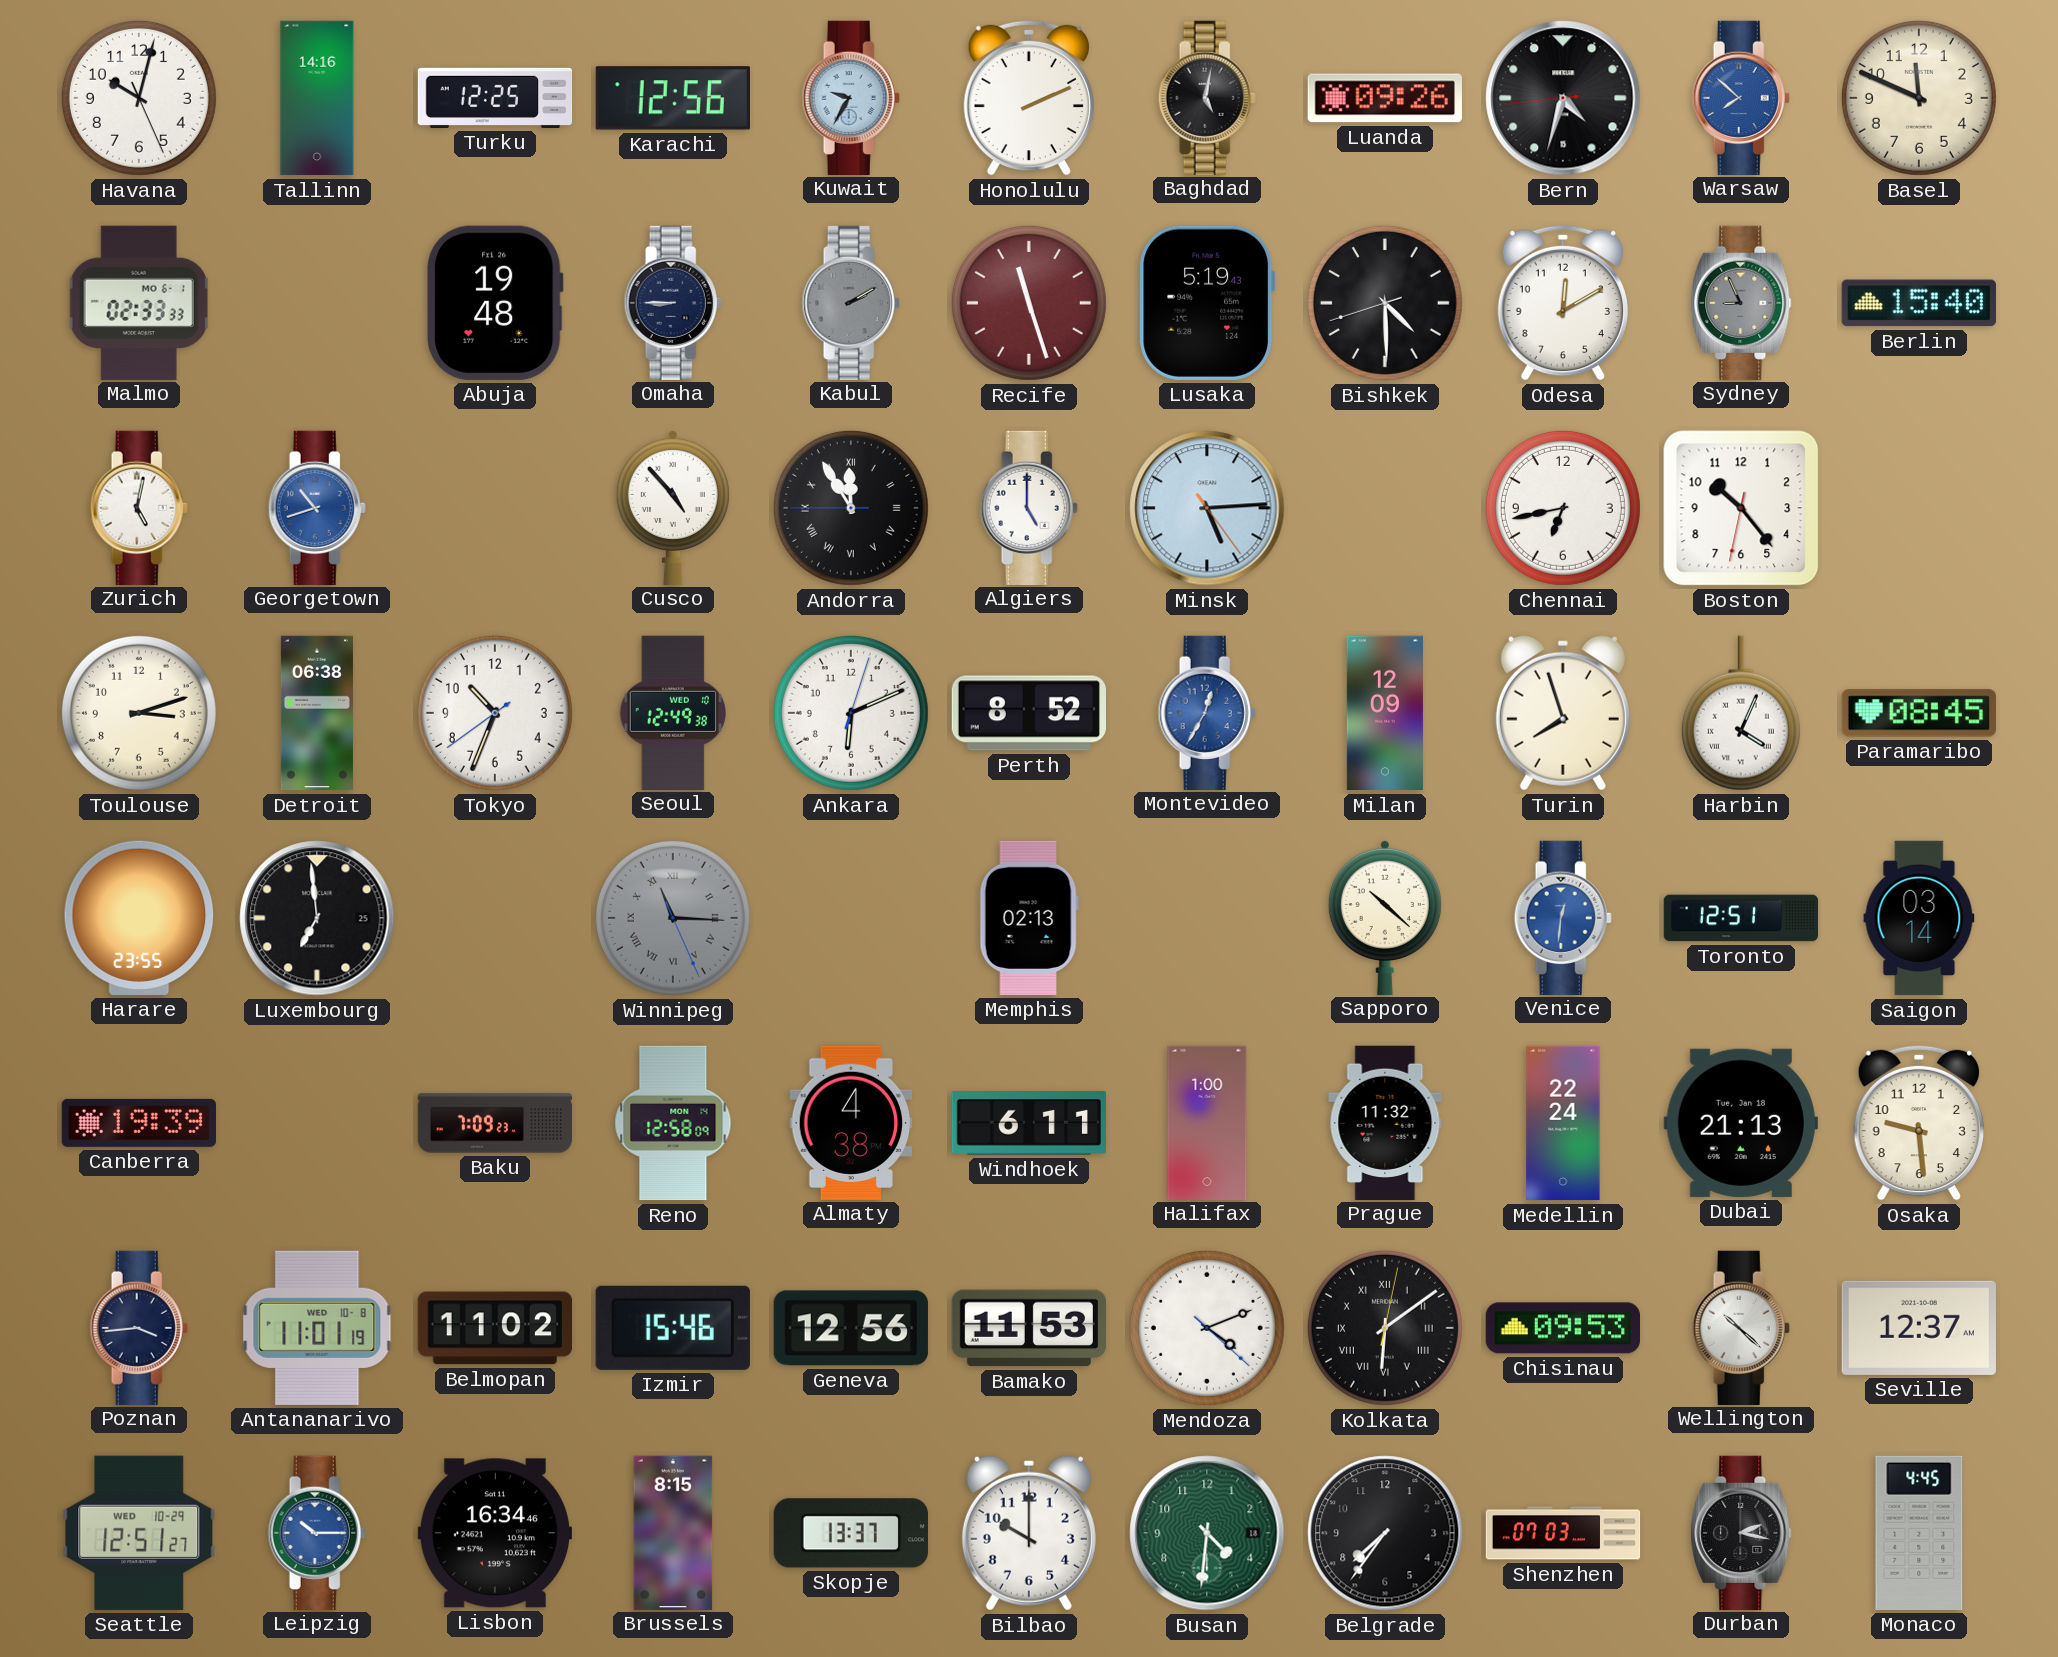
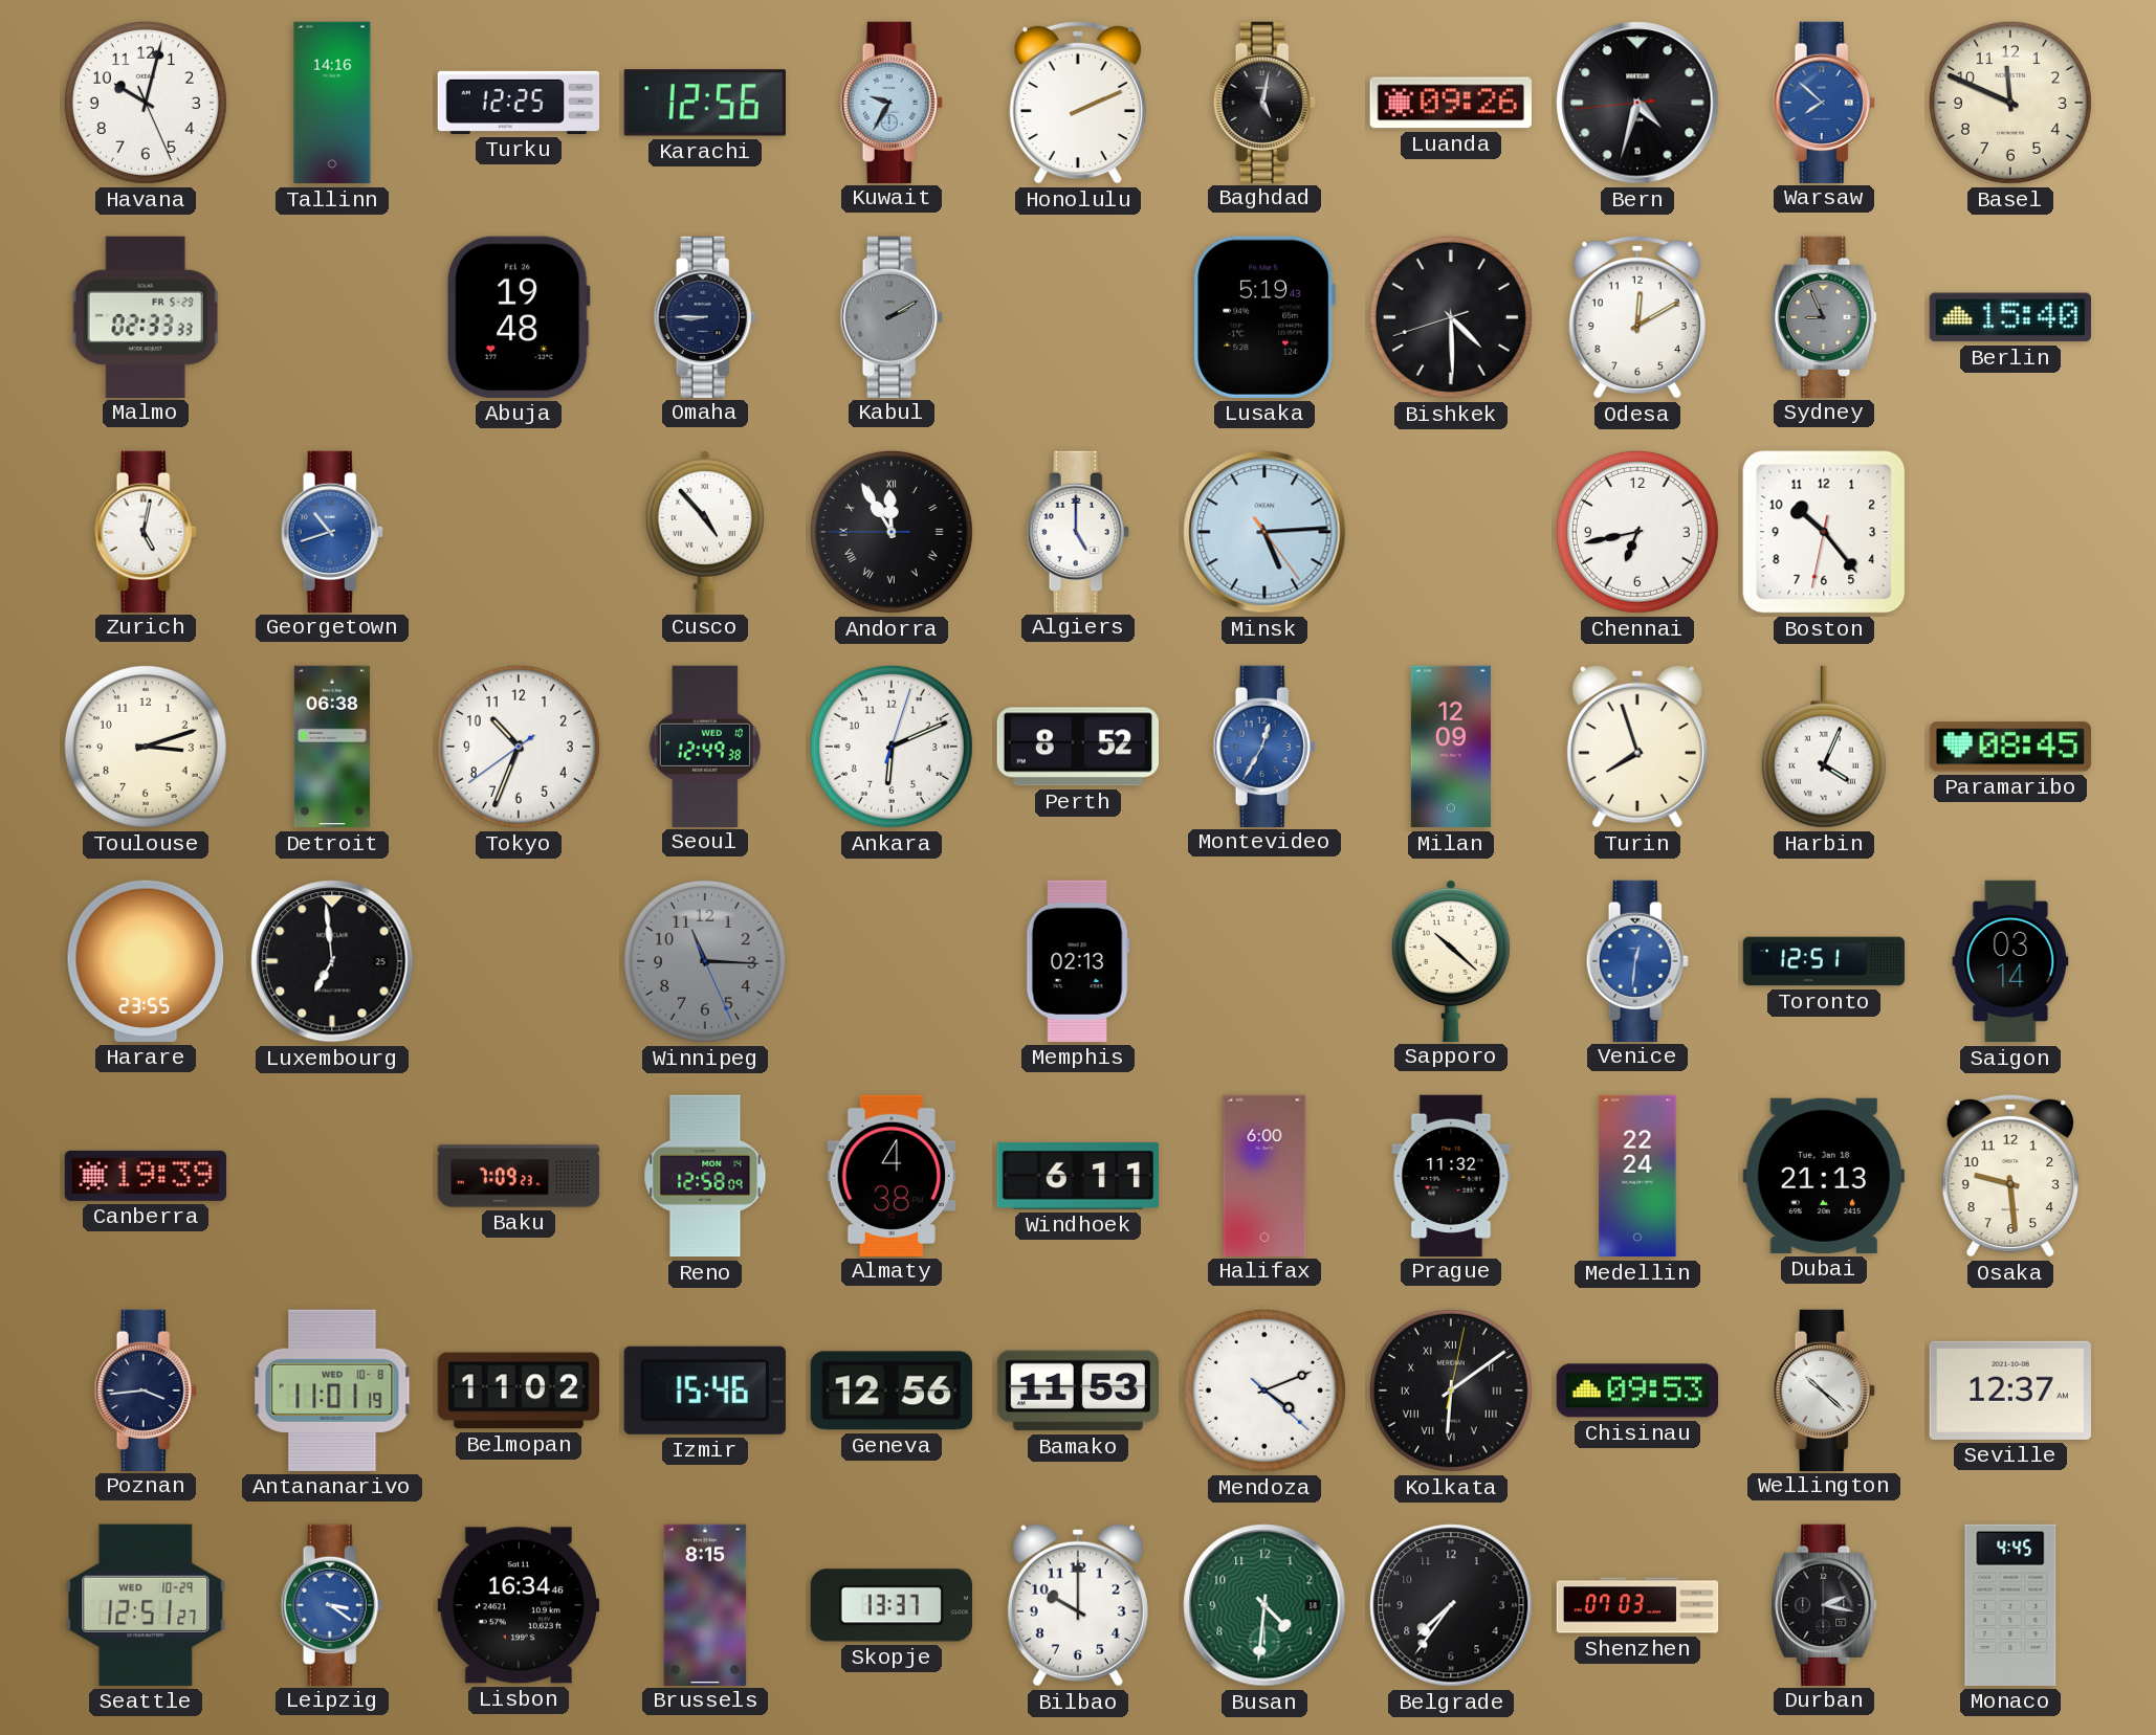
Malmo date: MO 6-1 -> FR 5-29
Recife: 11:27 -> none
Winnipeg numerals: Roman -> Arabic
Halifax: 1:00 -> 6:00
Leipzig: 10:15 -> 3:21
